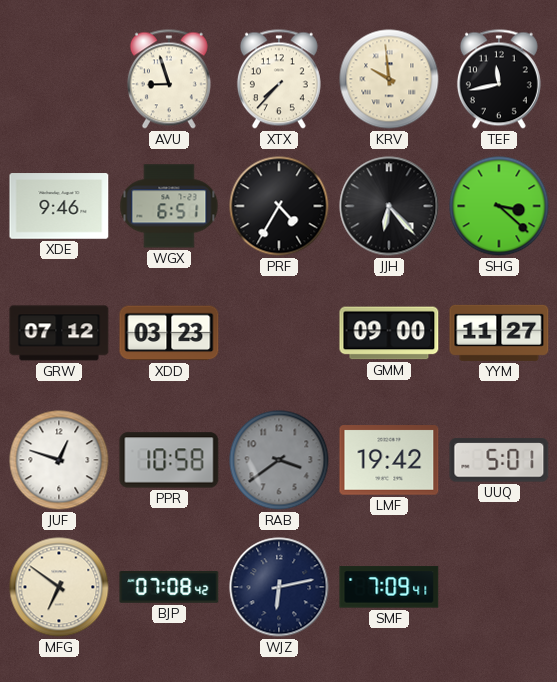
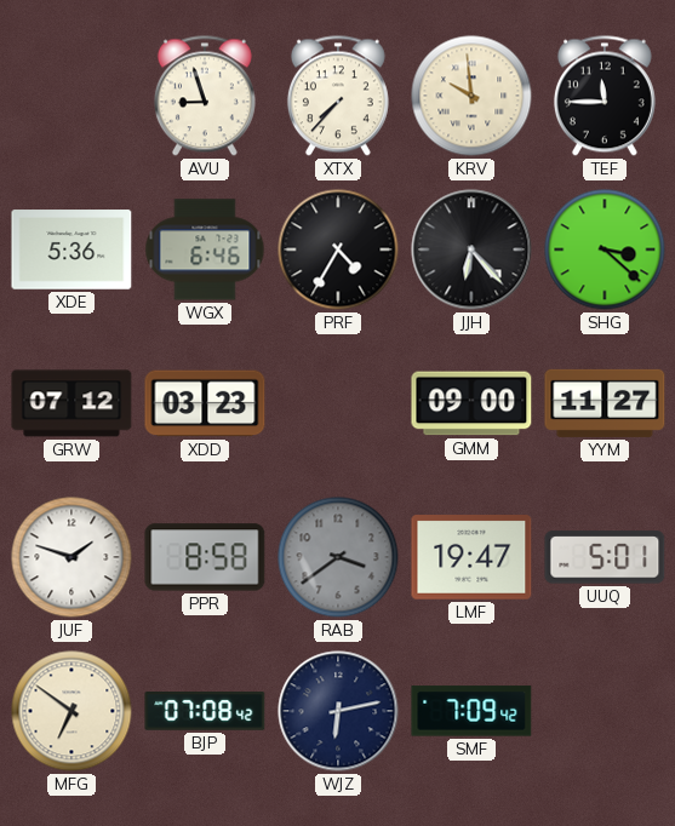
TEF: 11:43 -> 11:45
XDE: 9:46 -> 5:36
WGX: 6:51 -> 6:46
JUF: 12:48 -> 1:48
PPR: 10:58 -> 8:58
LMF: 19:42 -> 19:47
SMF: 7:09:41 -> 7:09:42
